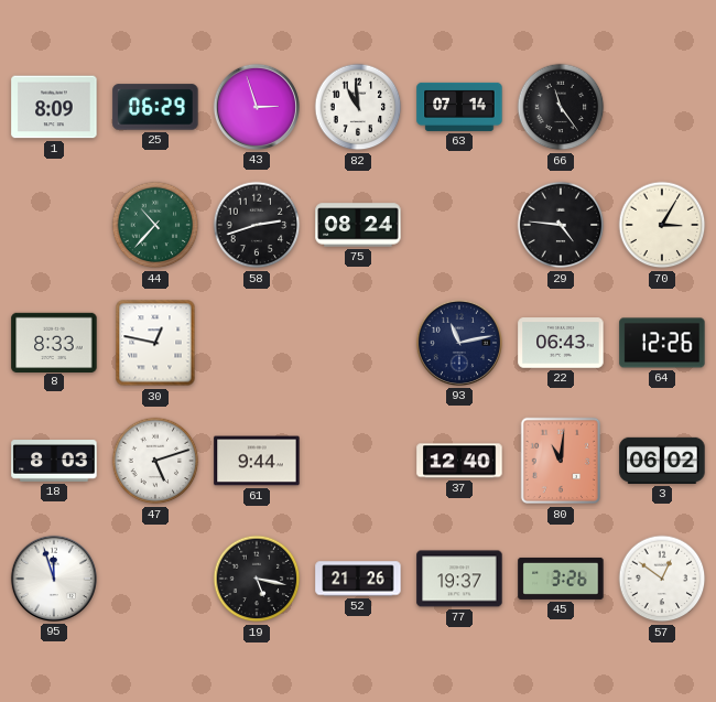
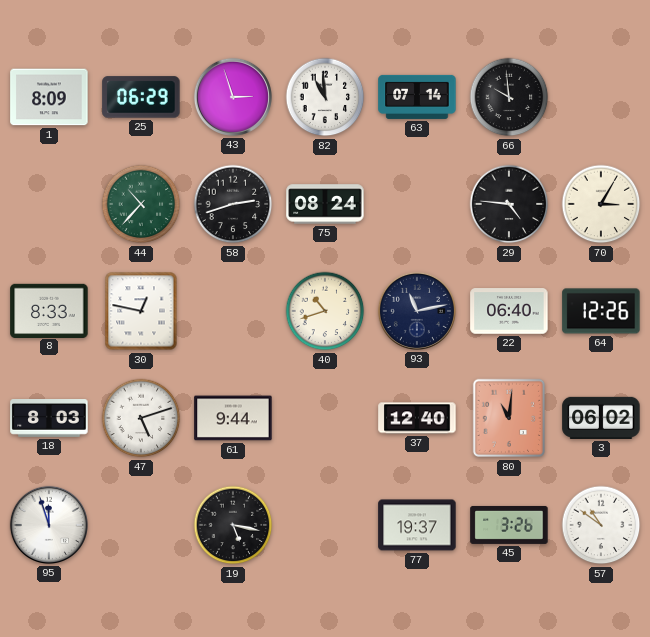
66: 11:24 -> 9:59
40: none -> 10:42
22: 06:43 -> 06:40
52: 21:26 -> none
57: 12:51 -> 10:51
